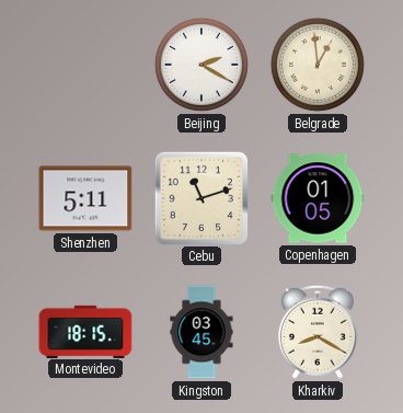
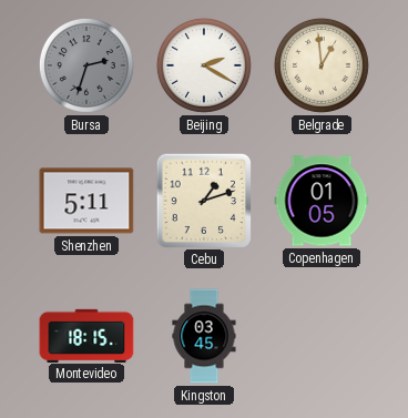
Bursa: none -> 2:33
Cebu: 11:12 -> 1:12
Kharkiv: 8:20 -> none
